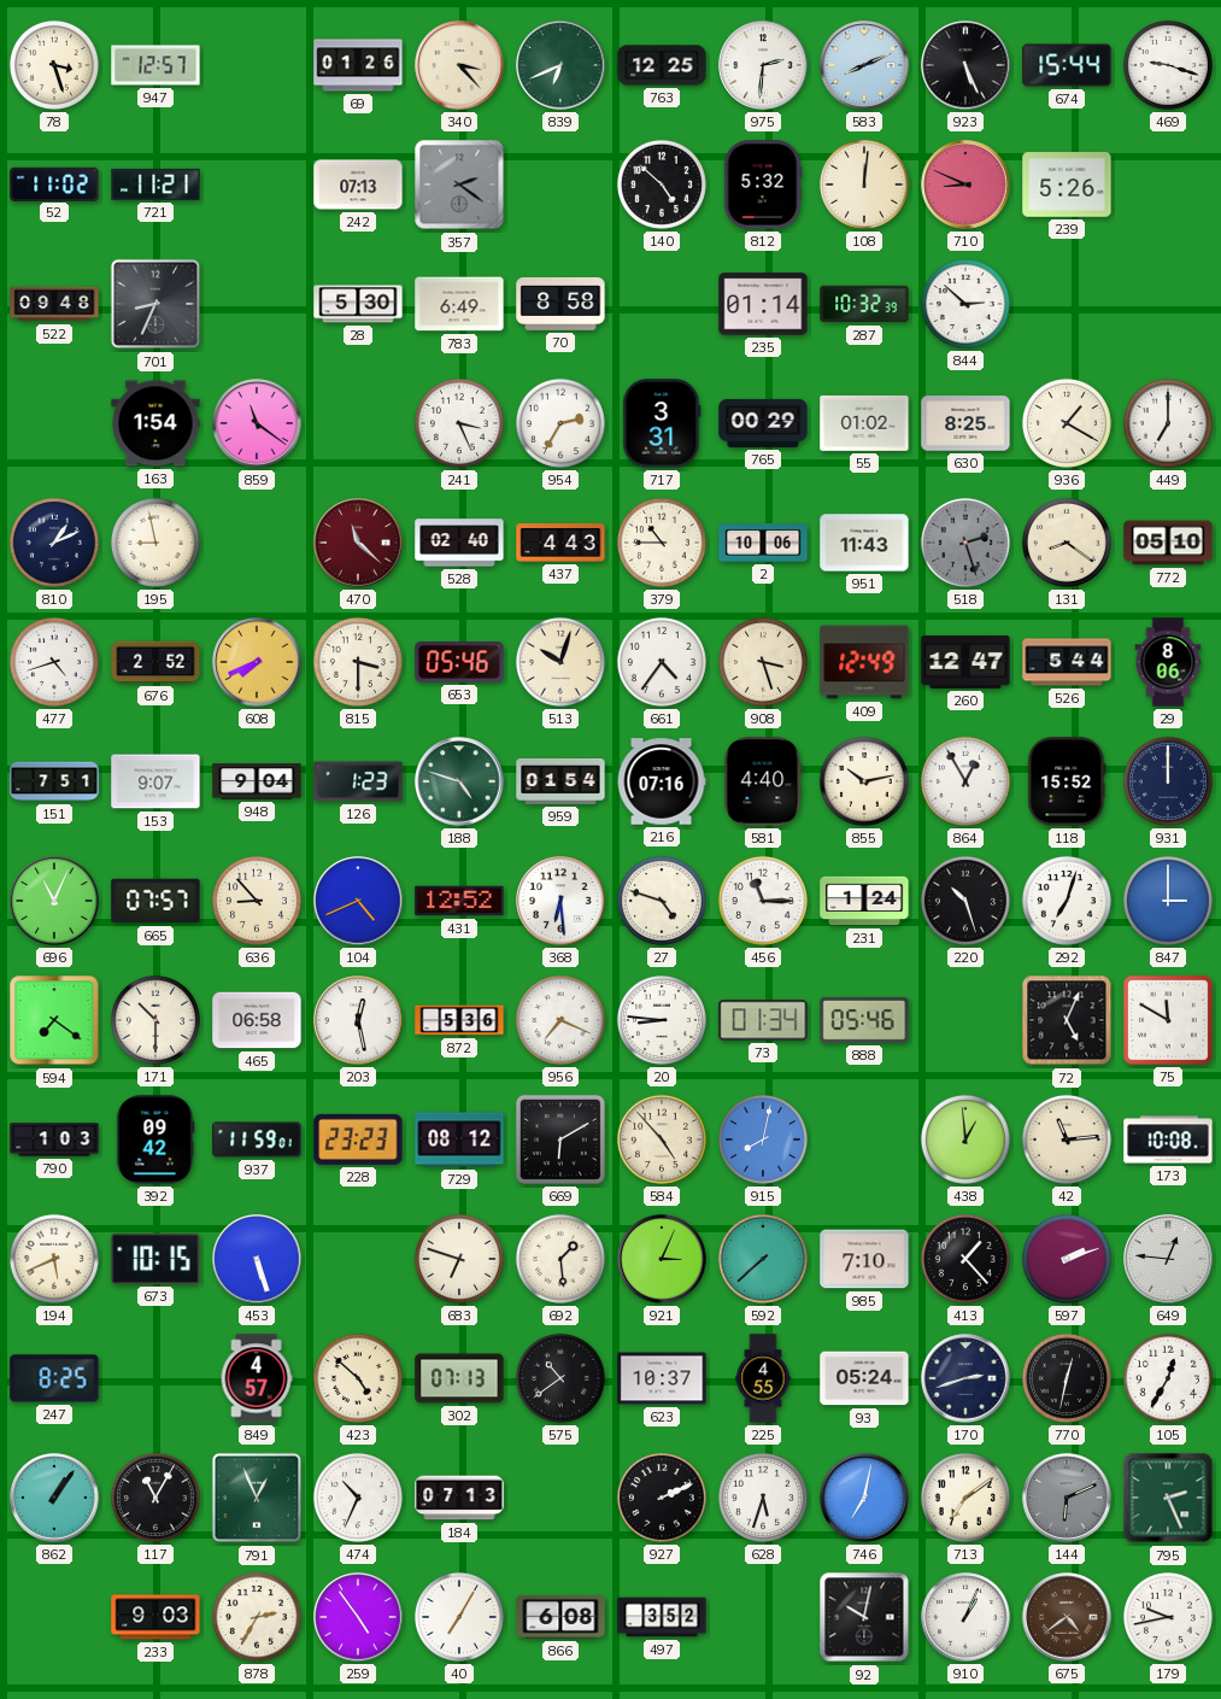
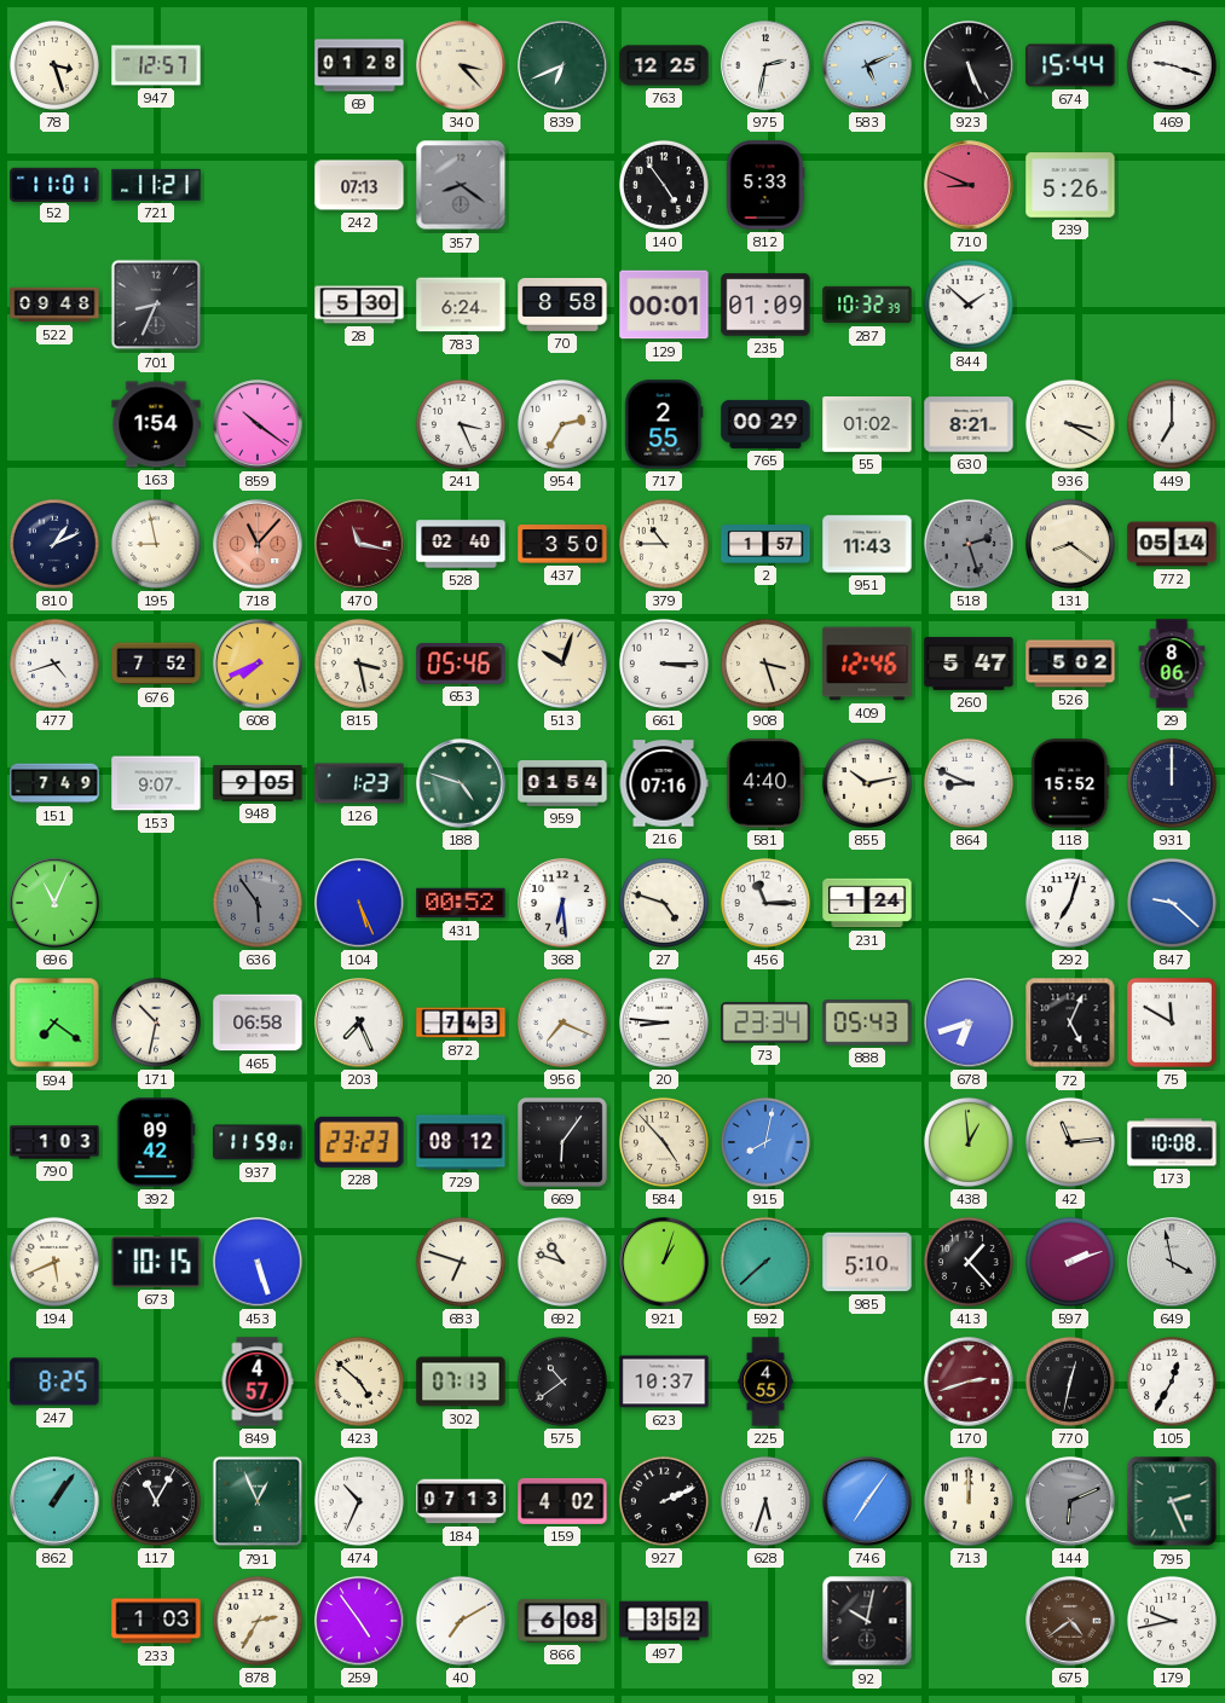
69: 01:26 -> 01:28
975: 2:31 -> 2:32
583: 8:11 -> 5:11
52: 11:02 -> 11:01
357: 2:21 -> 8:21
140: 4:52 -> 4:54
812: 5:32 -> 5:33
108: 12:01 -> none
783: 6:49 -> 6:24
129: none -> 00:01
235: 01:14 -> 01:09
844: 2:52 -> 1:52
859: 11:21 -> 10:21
717: 3:31 -> 2:55
630: 8:25 -> 8:21
936: 1:20 -> 3:20
718: none -> 11:07
470: 11:22 -> 11:17
437: 4:43 -> 3:50
2: 10:06 -> 1:57
772: 05:10 -> 05:14
676: 2:52 -> 7:52
815: 3:30 -> 3:28
661: 4:36 -> 3:15
409: 12:49 -> 12:46
260: 12:47 -> 5:47
526: 5:44 -> 5:02
151: 7:51 -> 7:49
948: 9:04 -> 9:05
864: 12:55 -> 8:49
665: 07:57 -> none
636: 8:53 -> 5:54
636 dial: cream -> grey
104: 4:41 -> 5:26
431: 12:52 -> 00:52
220: 10:27 -> none
847: 3:00 -> 9:22
171: 10:30 -> 10:32
203: 12:28 -> 7:26
872: 5:36 -> 7:43
73: 01:34 -> 23:34
888: 05:46 -> 05:43
678: none -> 6:42
669: 6:10 -> 6:06
692: 1:29 -> 10:48
921: 3:04 -> 1:03
985: 7:10 -> 5:10
649: 12:46 -> 3:58
93: 05:24 -> none
170 dial: navy -> burgundy
159: none -> 4:02
746: 7:02 -> 7:06
713: 7:09 -> 12:00
233: 9:03 -> 1:03
40: 7:05 -> 7:10
910: 1:04 -> none
